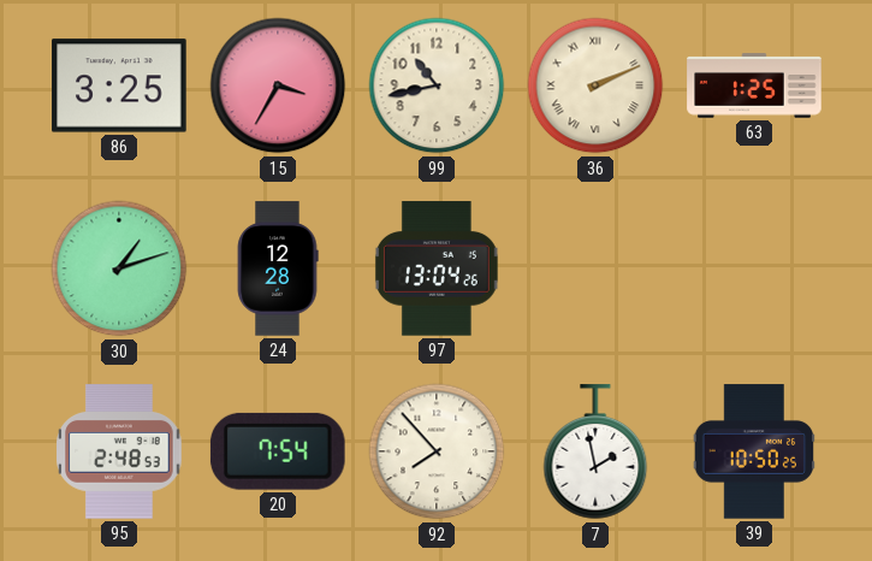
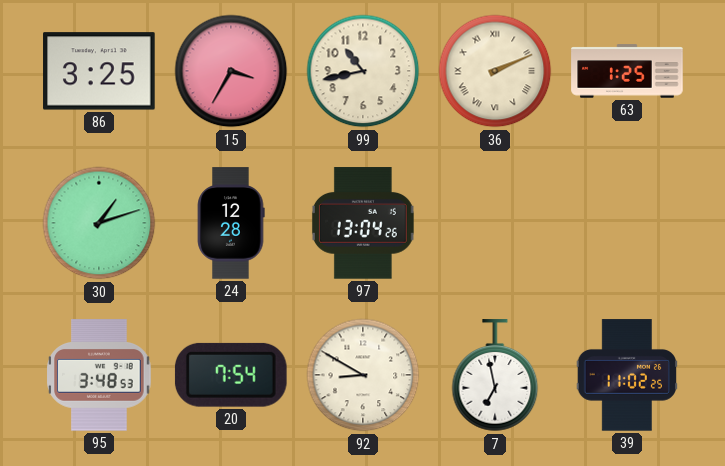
95: 2:48 -> 3:48
92: 7:53 -> 8:50
7: 1:58 -> 6:58
39: 10:50 -> 11:02
